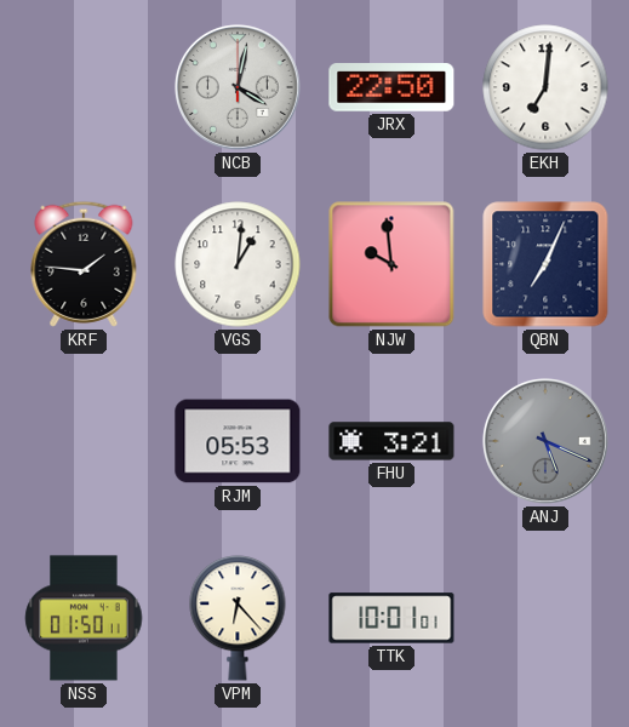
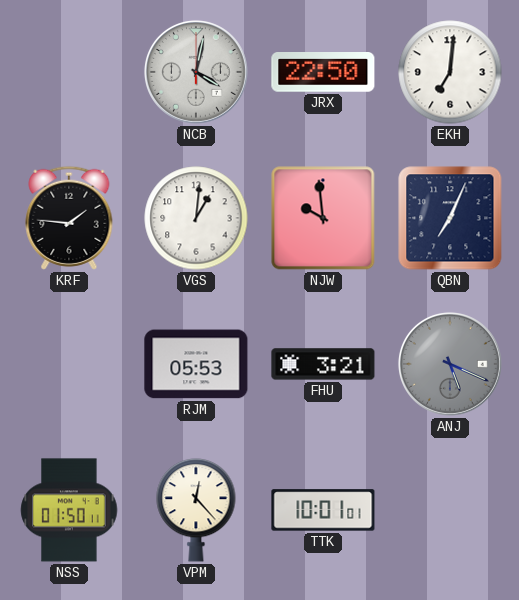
VPM: 6:23 -> 12:23
